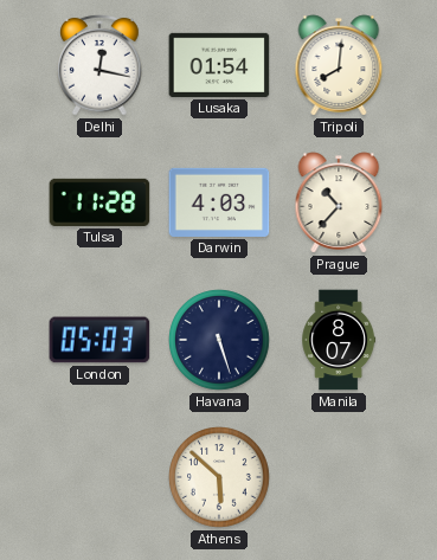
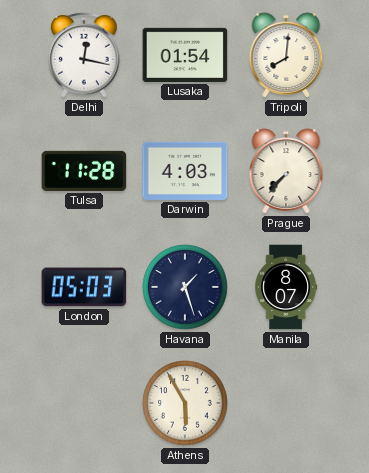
Prague: 10:37 -> 7:37
Havana: 5:27 -> 1:27
Athens: 5:52 -> 5:55
